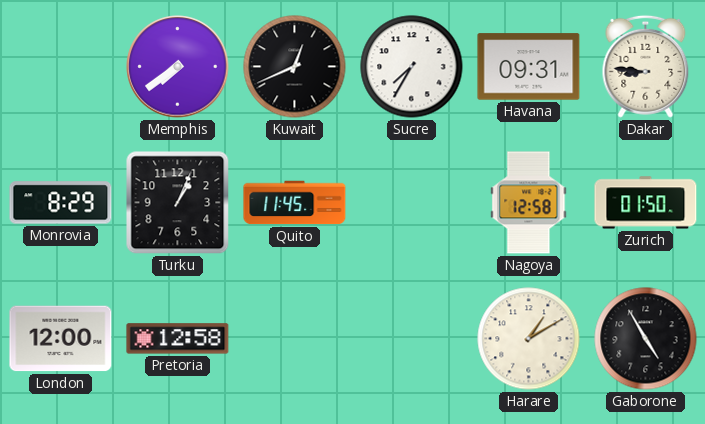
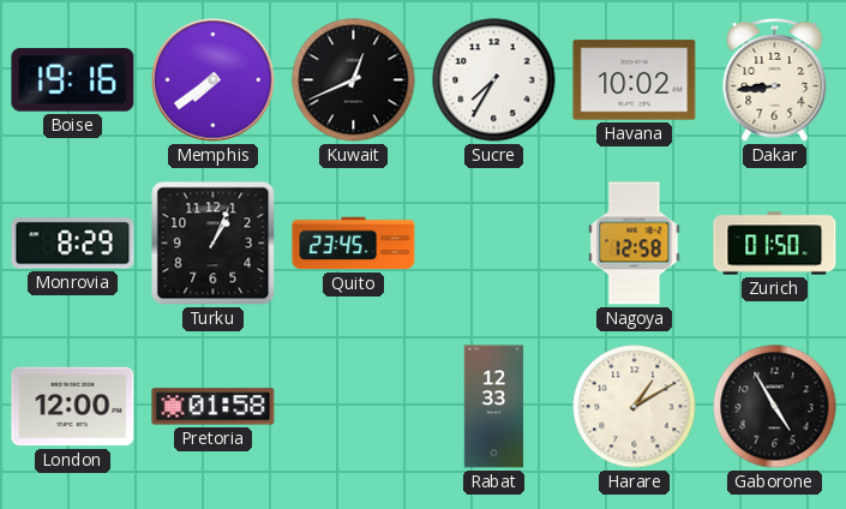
Boise: none -> 19:16
Havana: 09:31 -> 10:02
Dakar: 8:46 -> 8:44
Quito: 11:45 -> 23:45
Pretoria: 12:58 -> 01:58
Rabat: none -> 12:33
